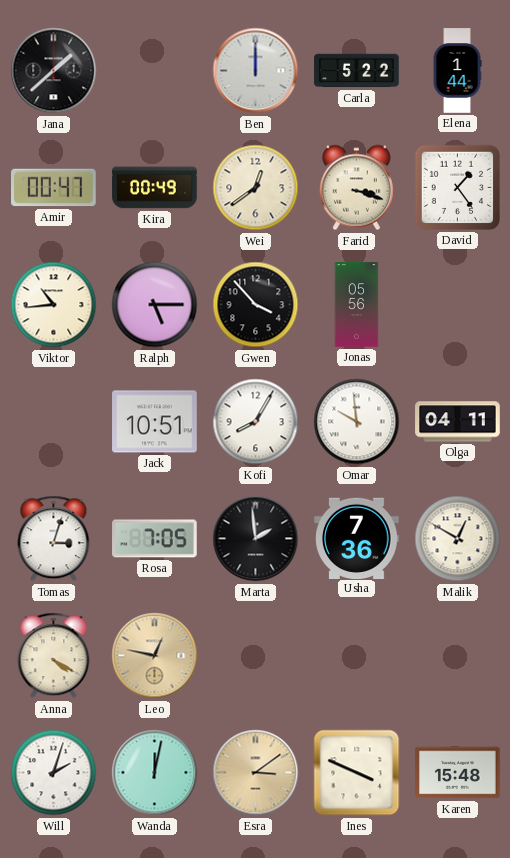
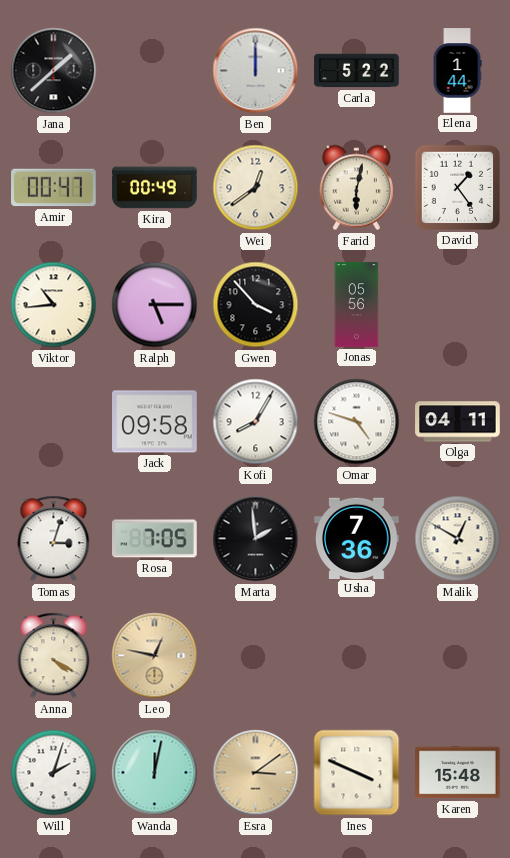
Farid: 3:18 -> 6:02
Jack: 10:51 -> 09:58
Omar: 9:59 -> 4:48
